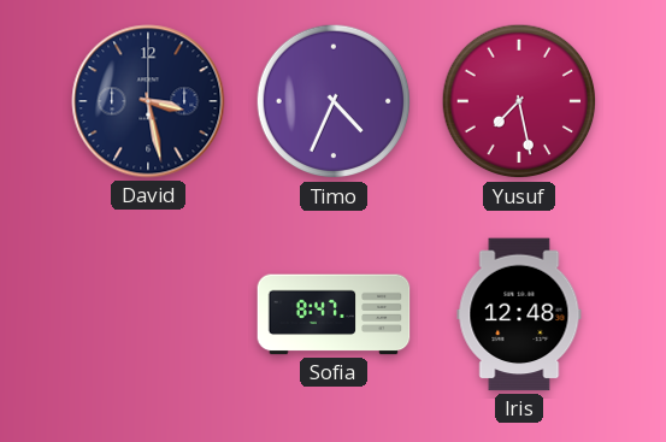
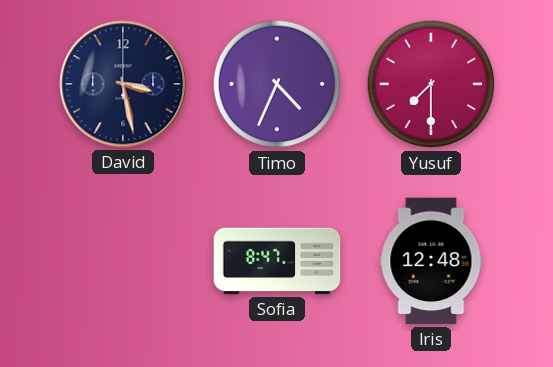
Yusuf: 7:28 -> 7:30
